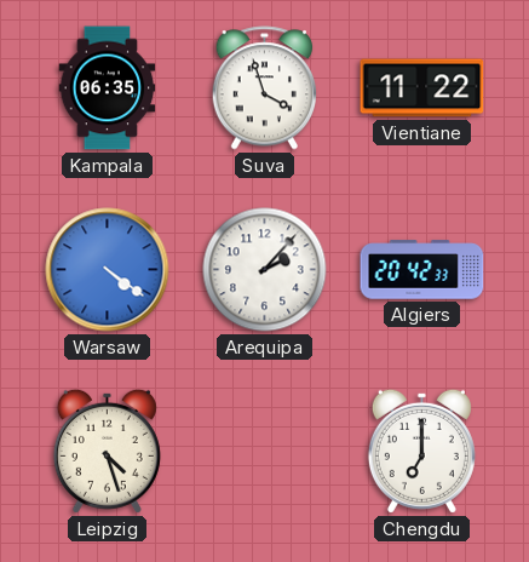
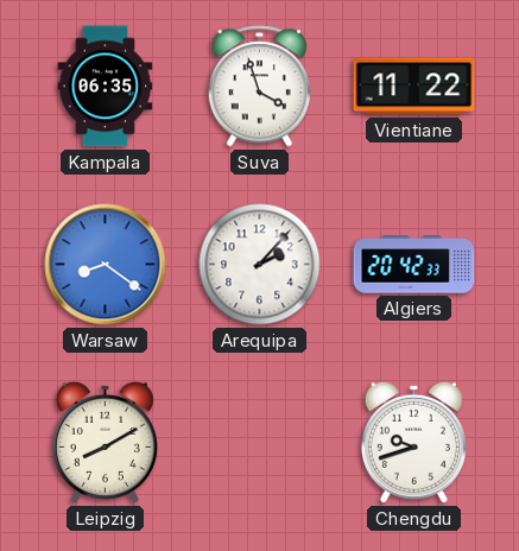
Warsaw: 4:21 -> 8:21
Leipzig: 4:27 -> 8:10
Chengdu: 7:00 -> 9:42
